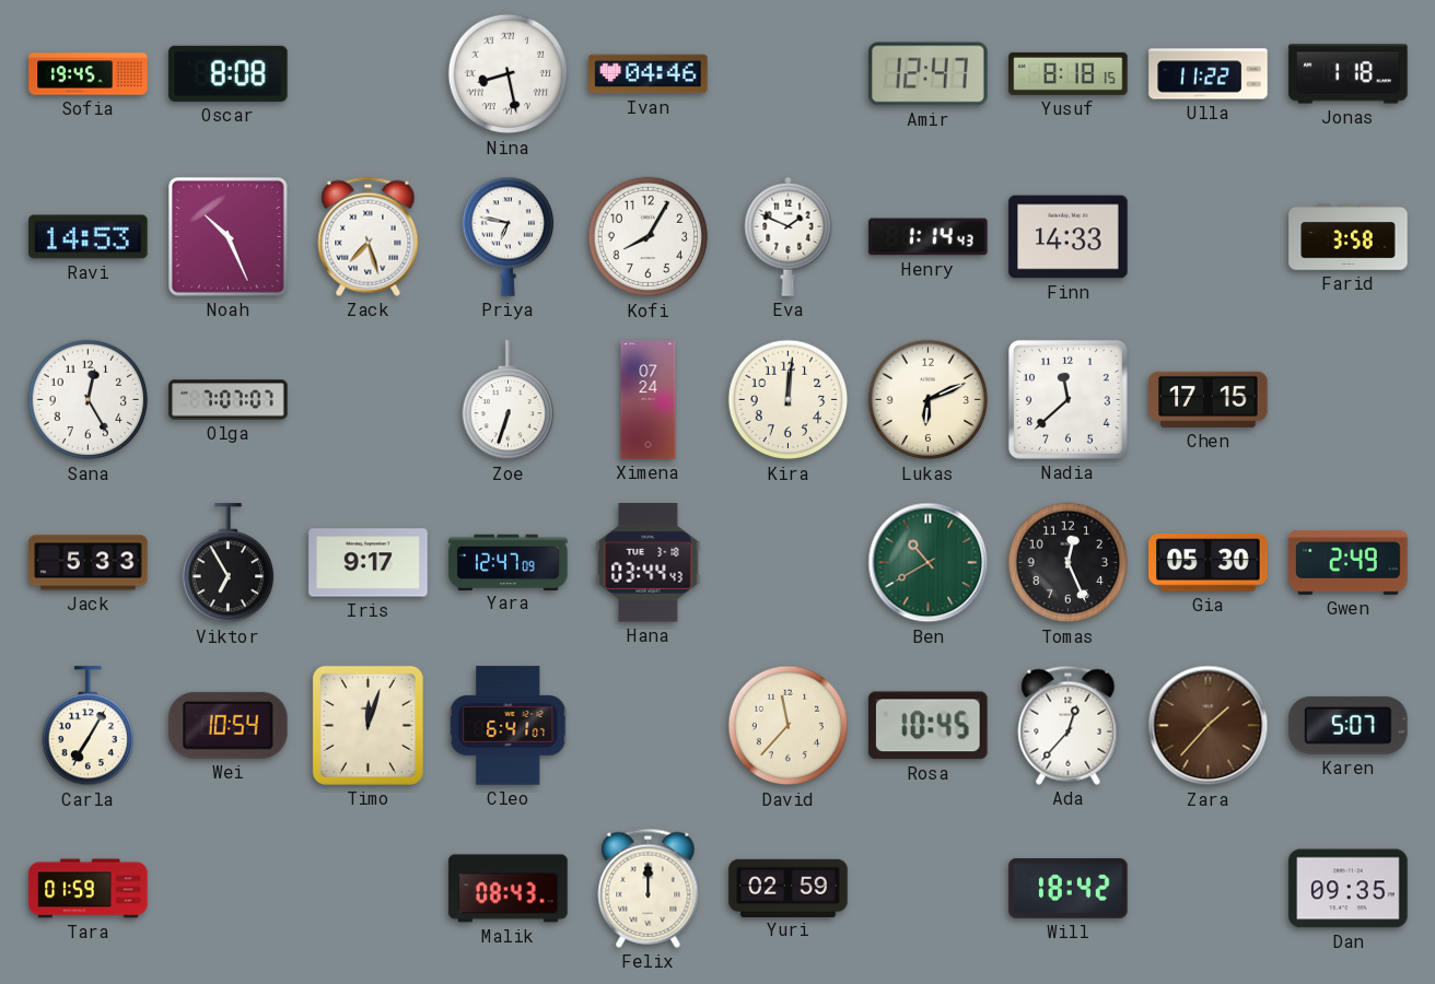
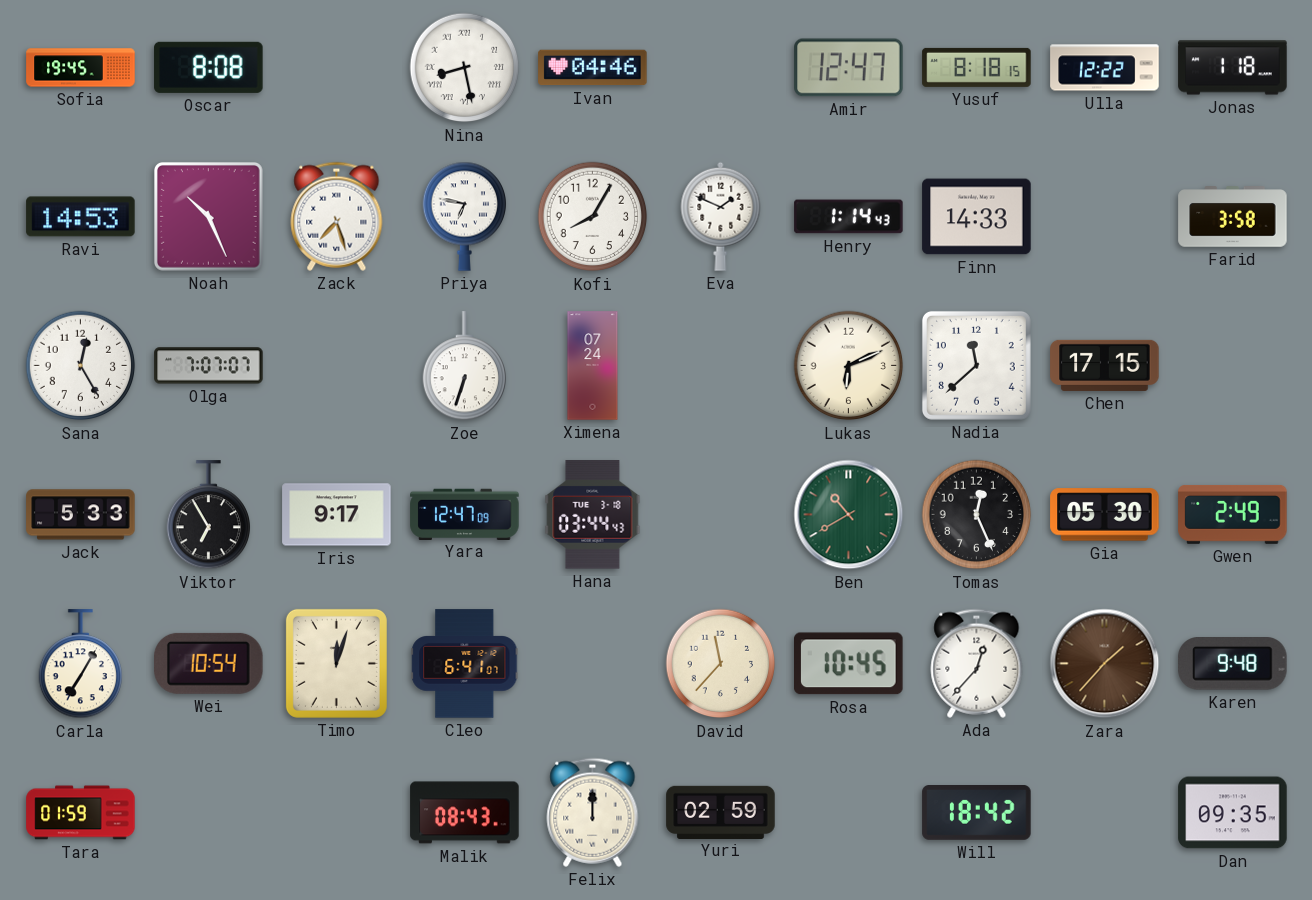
Ulla: 11:22 -> 12:22
Kira: 12:01 -> none
Karen: 5:07 -> 9:48
